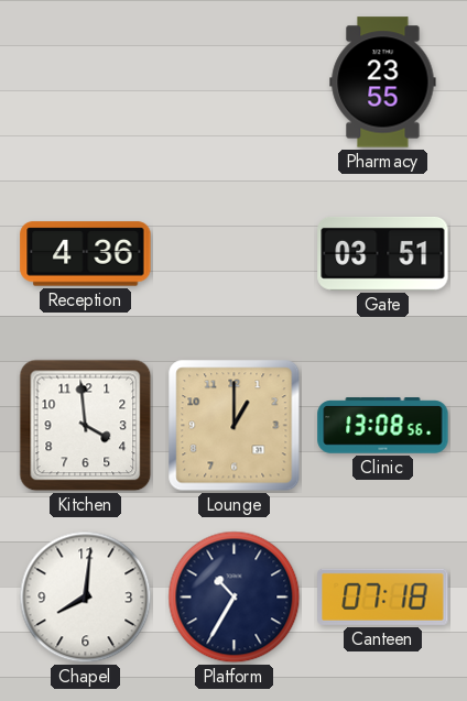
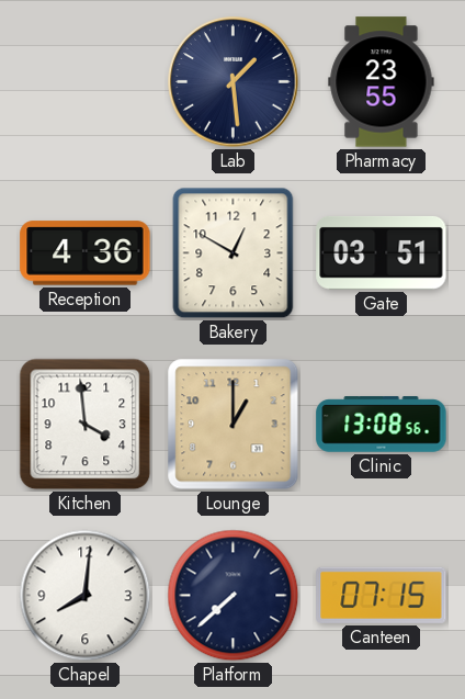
Lab: none -> 1:29
Bakery: none -> 12:50
Platform: 10:35 -> 7:38
Canteen: 07:18 -> 07:15
